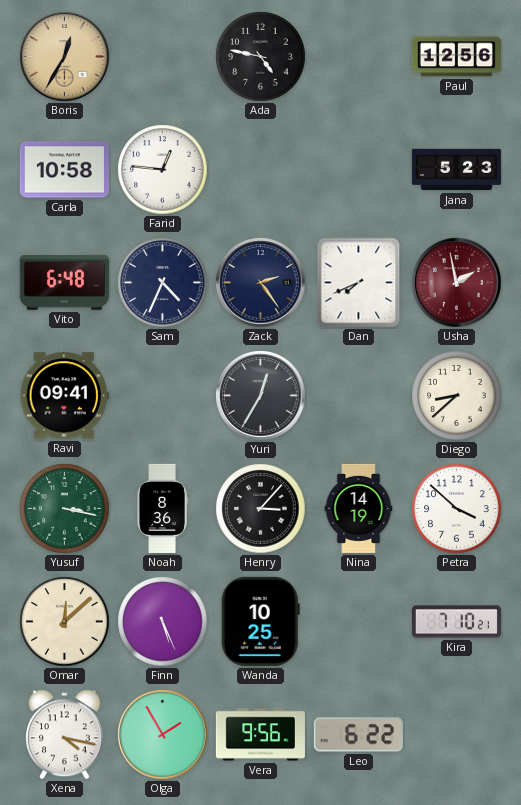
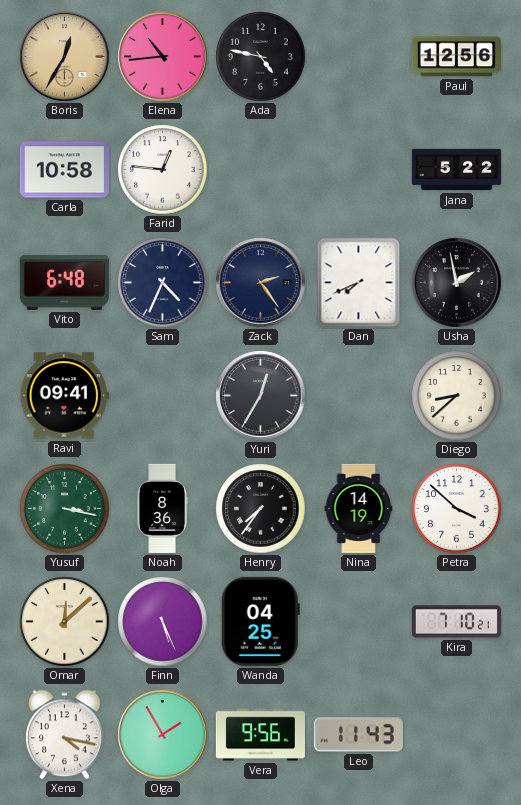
Elena: none -> 10:44
Jana: 5:23 -> 5:22
Usha dial: burgundy -> black
Henry: 3:07 -> 7:36
Wanda: 10:25 -> 04:25
Leo: 6:22 -> 11:43
